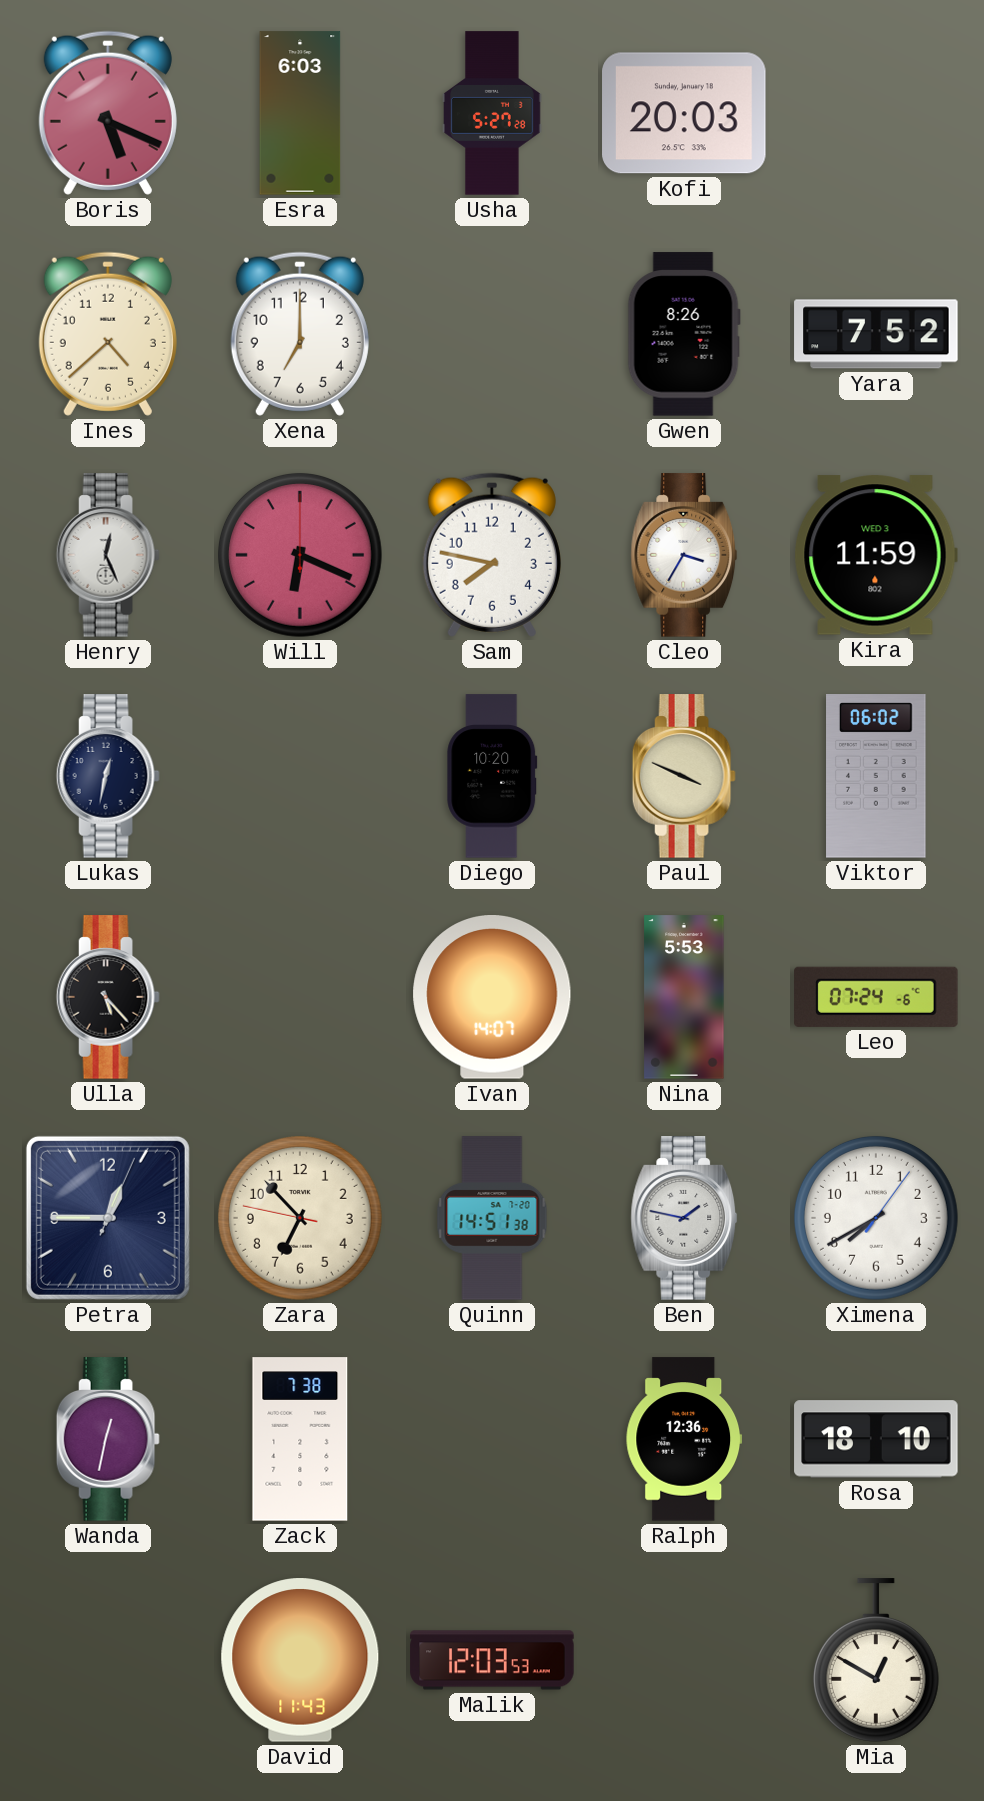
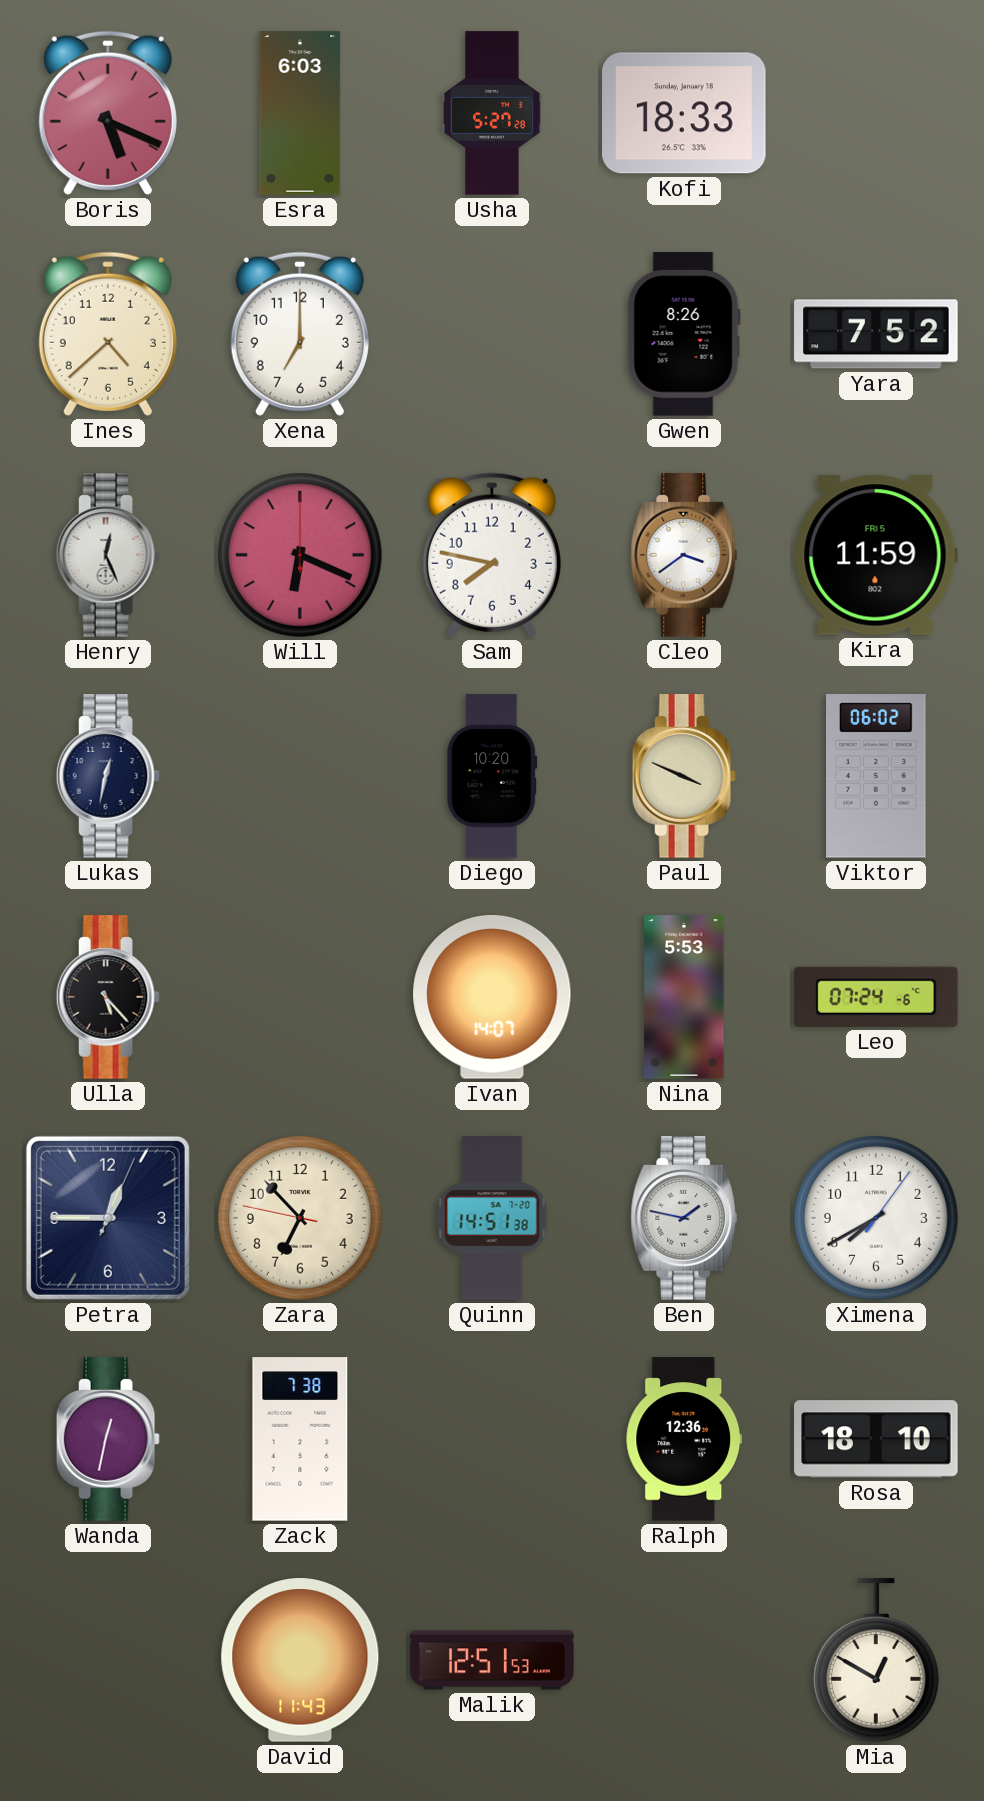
Kofi: 20:03 -> 18:33
Cleo: 3:35 -> 3:39
Kira date: WED 3 -> FRI 5
Malik: 12:03 -> 12:51
